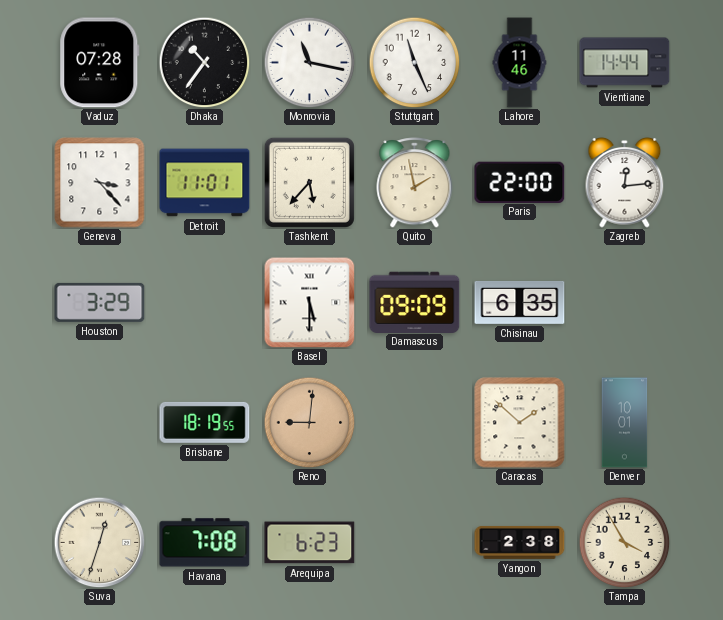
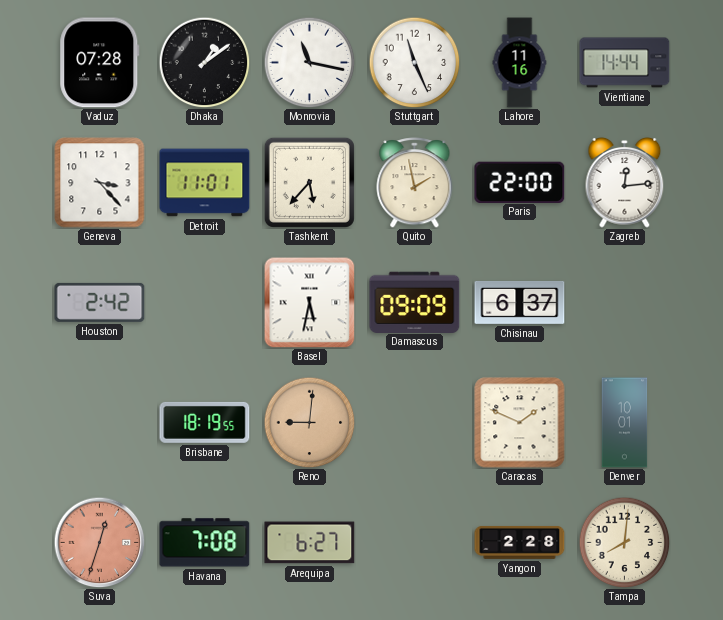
Dhaka: 10:36 -> 1:09
Lahore: 11:46 -> 11:16
Houston: 3:29 -> 2:42
Basel: 5:30 -> 5:32
Chisinau: 6:35 -> 6:37
Caracas: 1:52 -> 1:49
Suva dial: cream -> salmon
Arequipa: 6:23 -> 6:27
Yangon: 2:38 -> 2:28
Tampa: 3:55 -> 8:01
